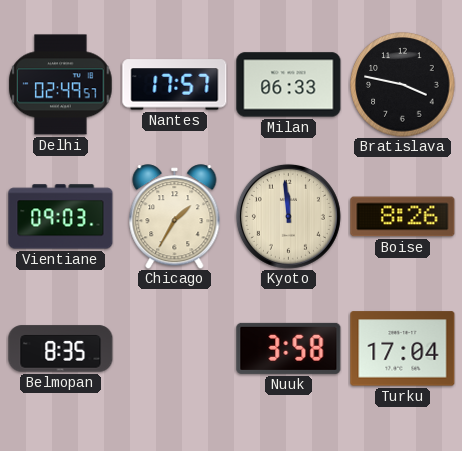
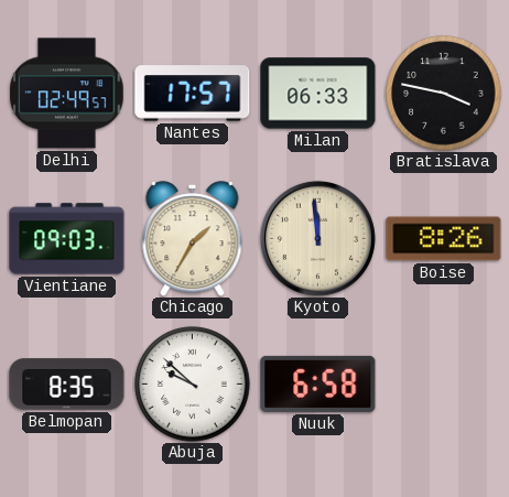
Abuja: none -> 9:52
Nuuk: 3:58 -> 6:58
Turku: 17:04 -> none
